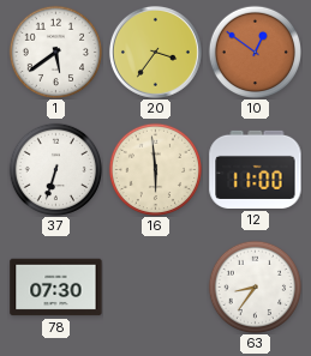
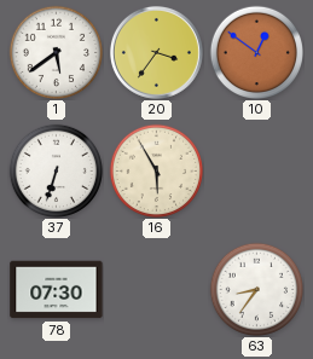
16: 5:59 -> 5:55
12: 11:00 -> none
